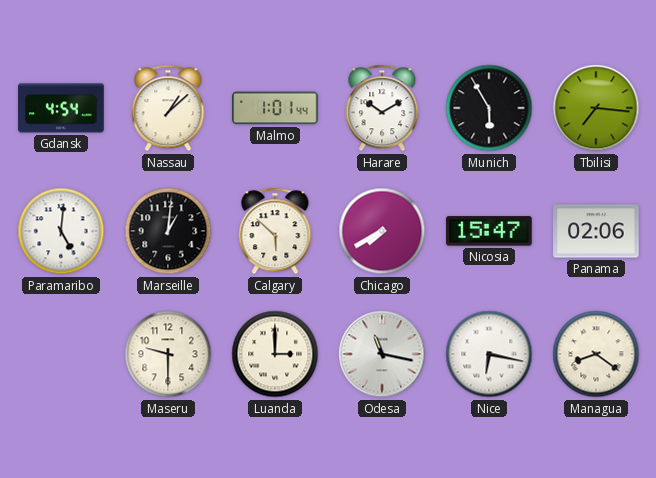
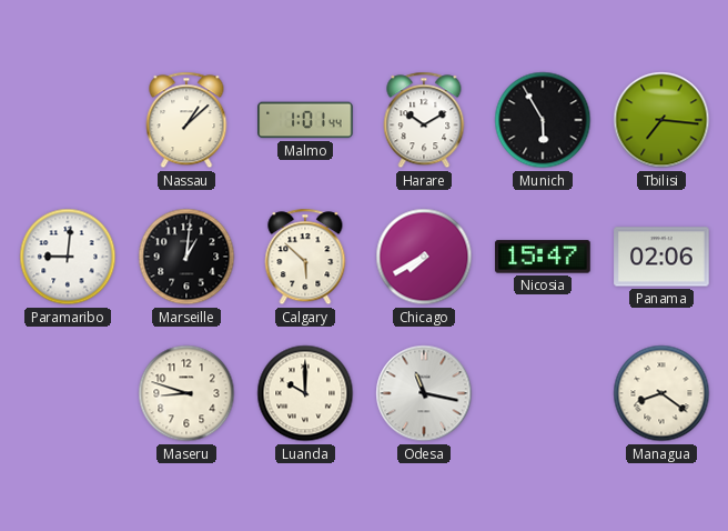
Gdansk: 4:54 -> none
Paramaribo: 5:01 -> 9:01
Maseru: 9:30 -> 8:48
Luanda: 3:00 -> 10:00
Nice: 6:17 -> none
